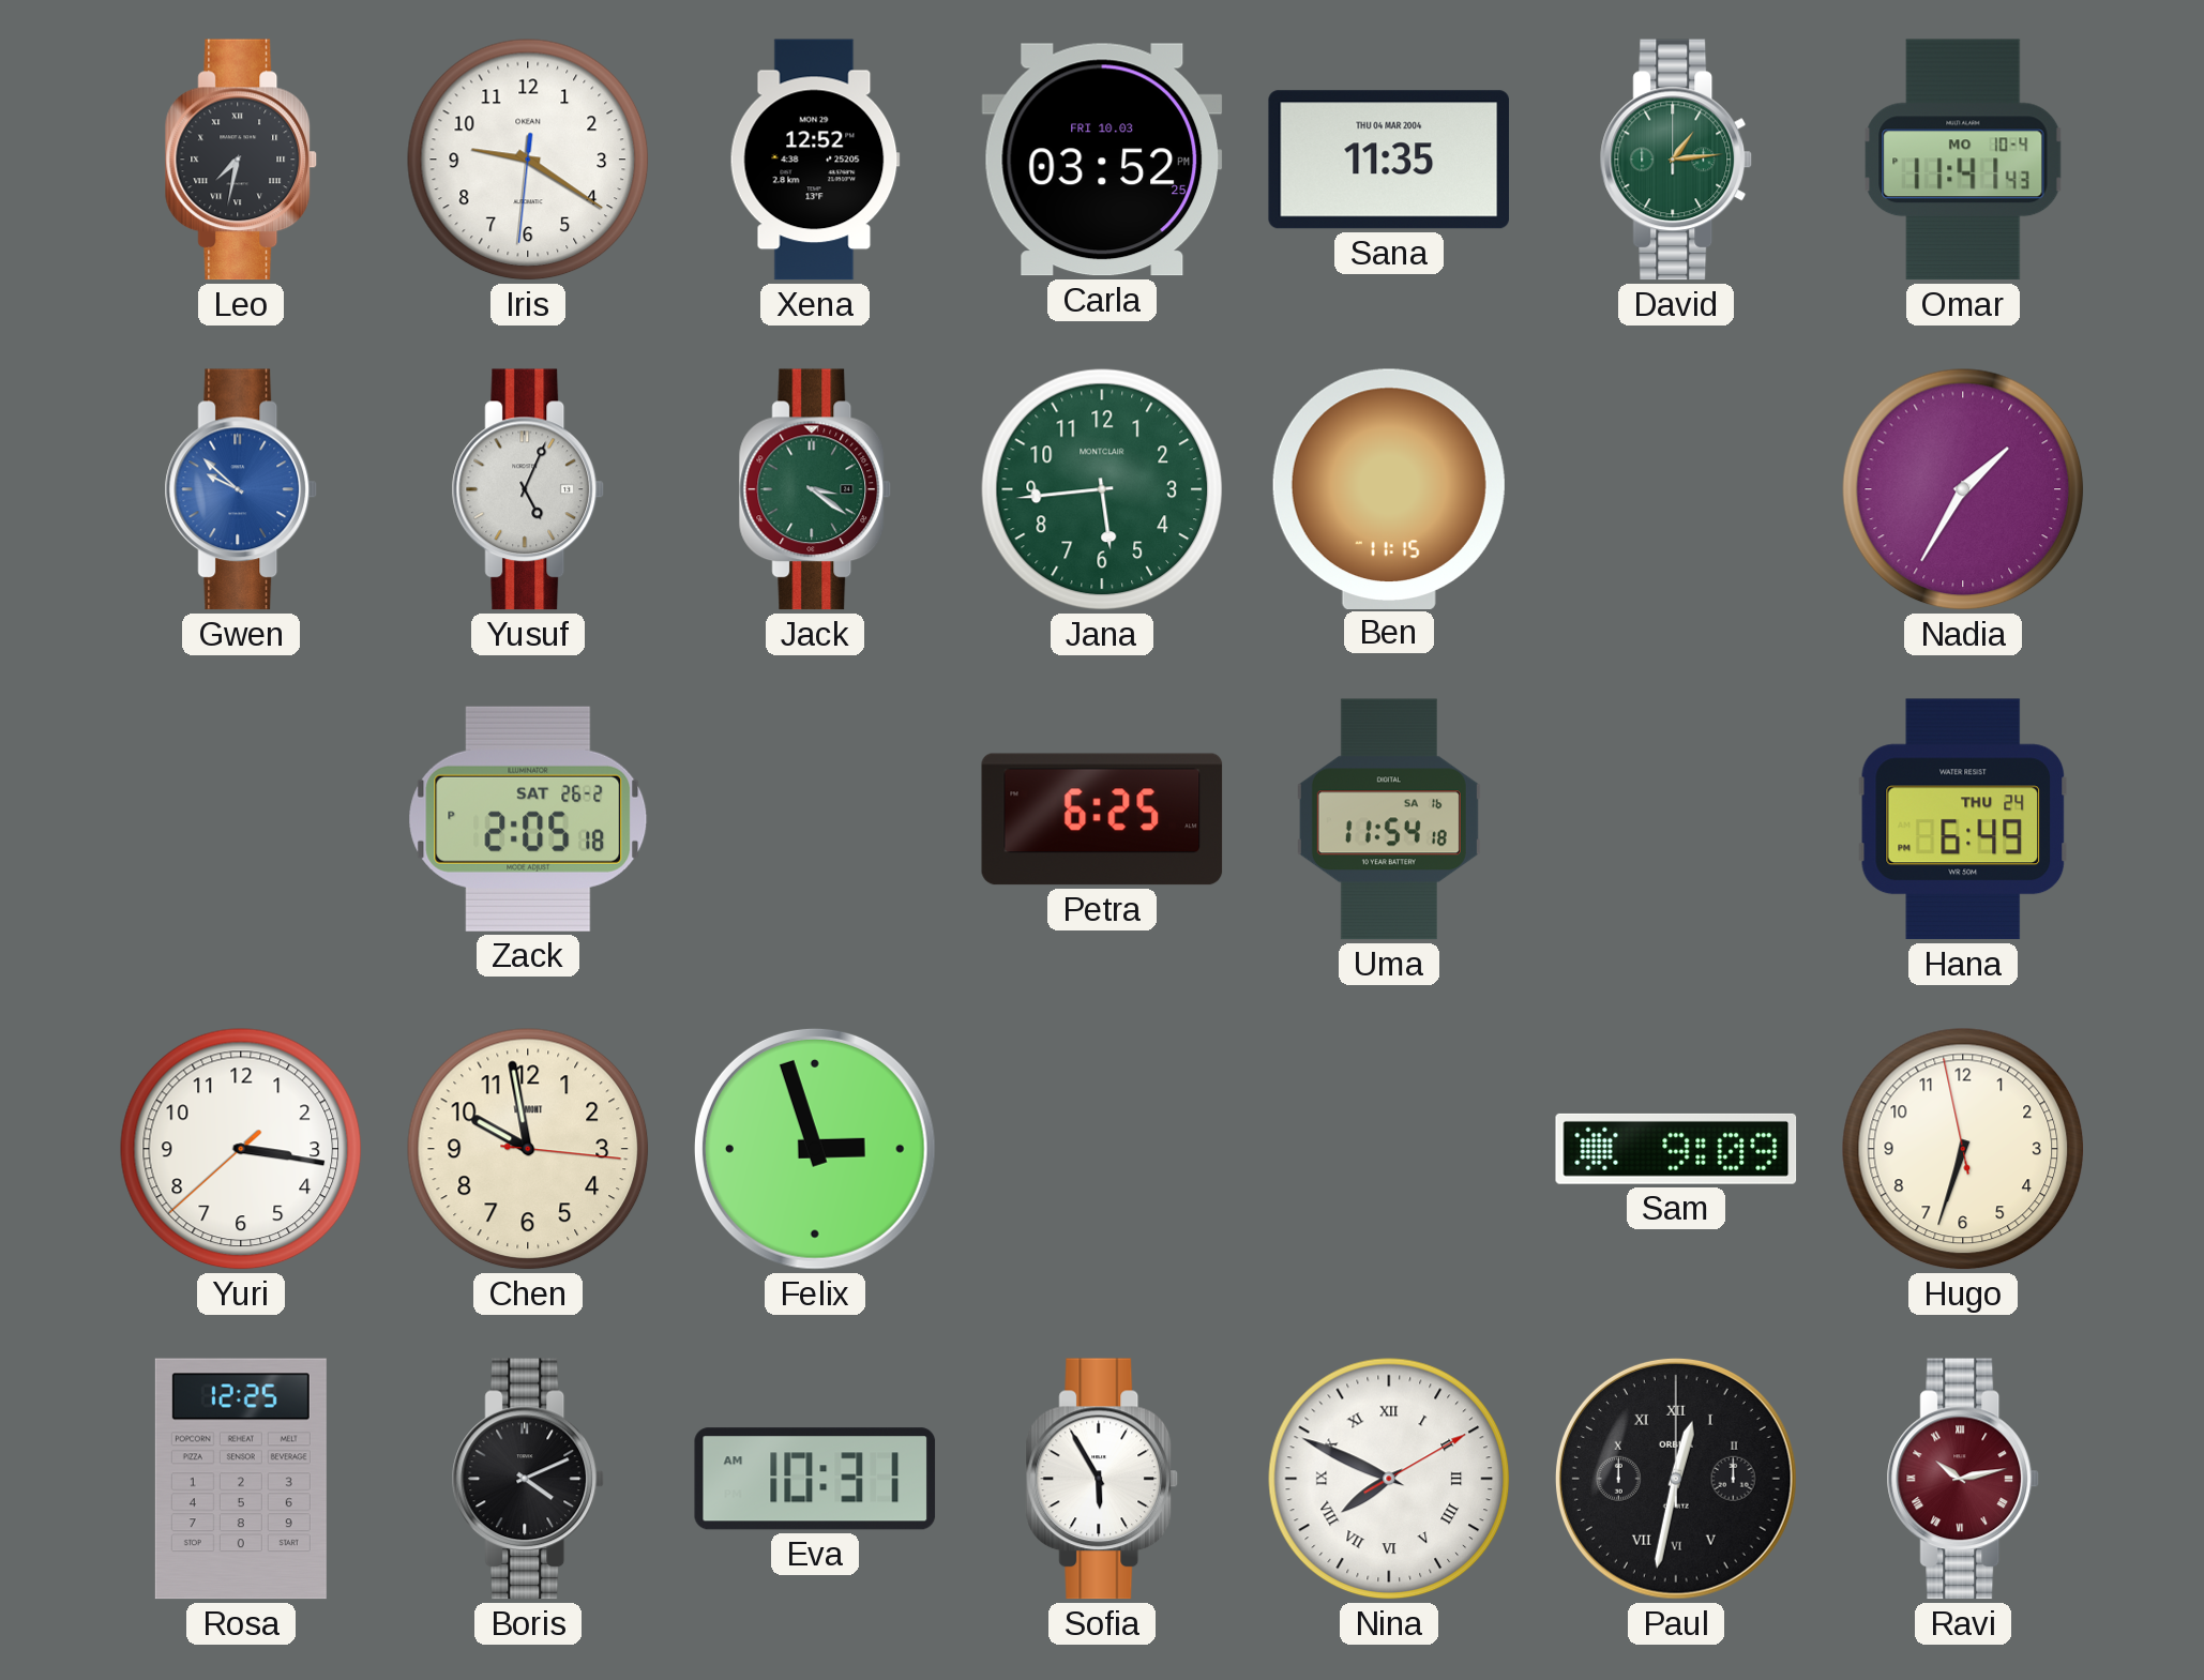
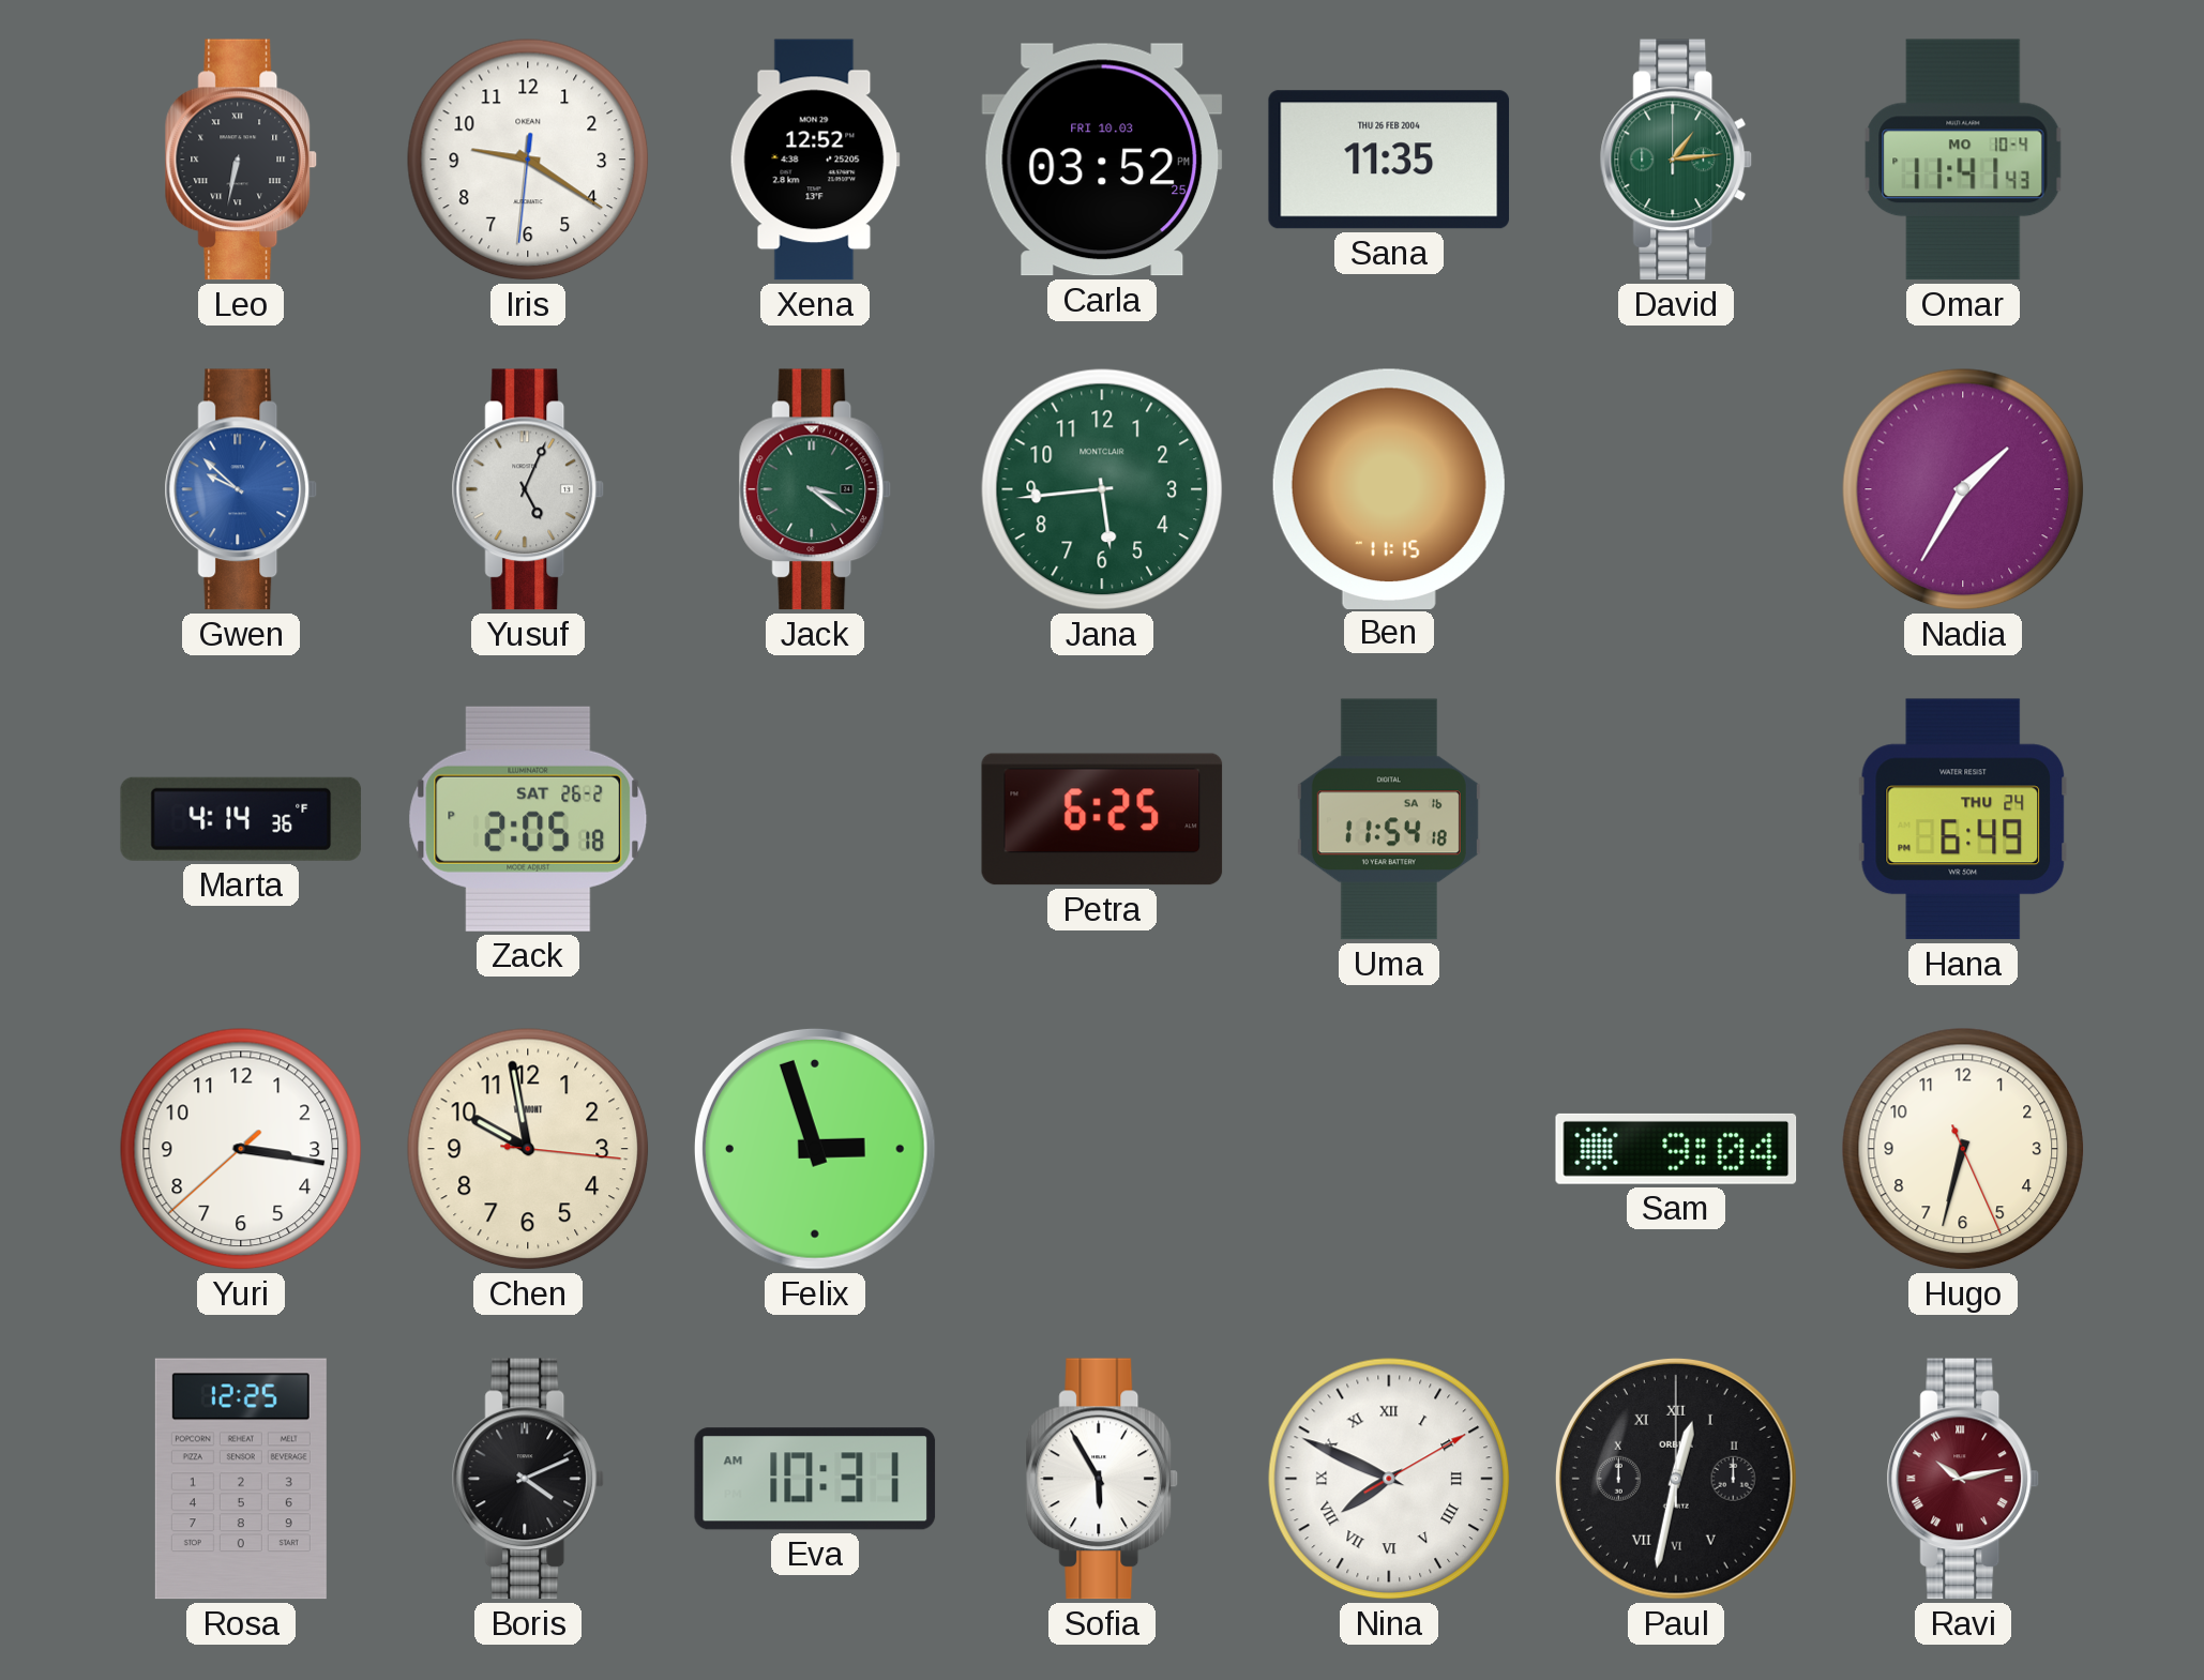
Leo: 7:32 -> 6:32
Sana date: THU 04 MAR 2004 -> THU 26 FEB 2004
Marta: none -> 4:14
Sam: 9:09 -> 9:04
Hugo: 6:32:58 -> 6:32:26
